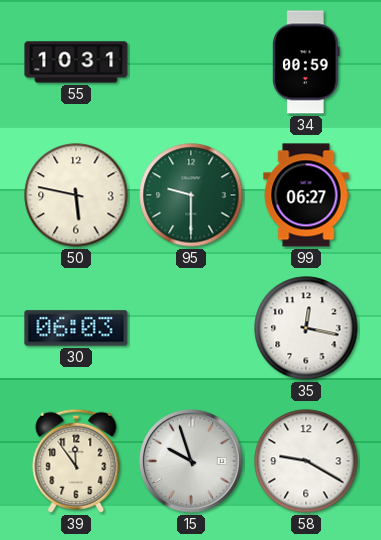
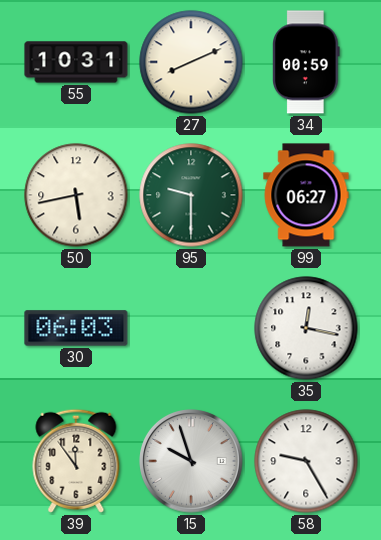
27: none -> 8:11
50: 5:47 -> 5:43
58: 9:20 -> 9:25
